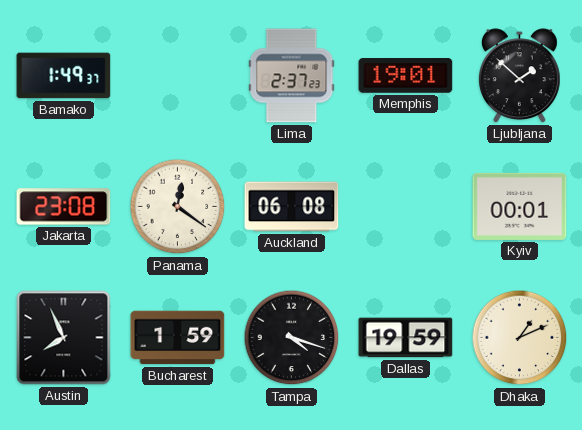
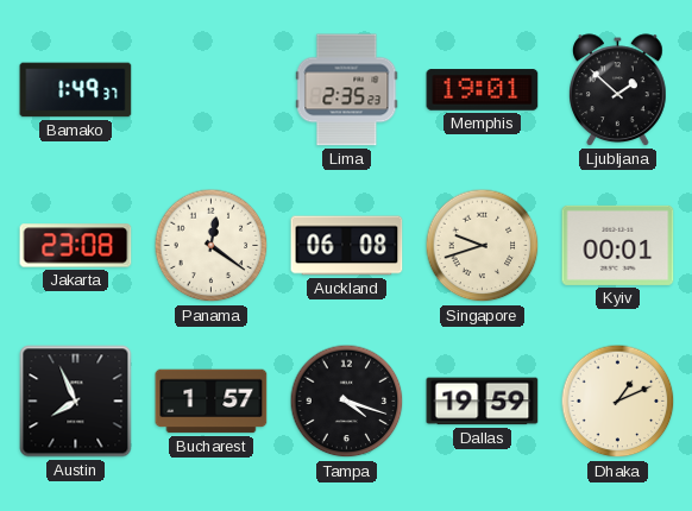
Lima: 2:37 -> 2:35
Singapore: none -> 9:42
Bucharest: 1:59 -> 1:57
